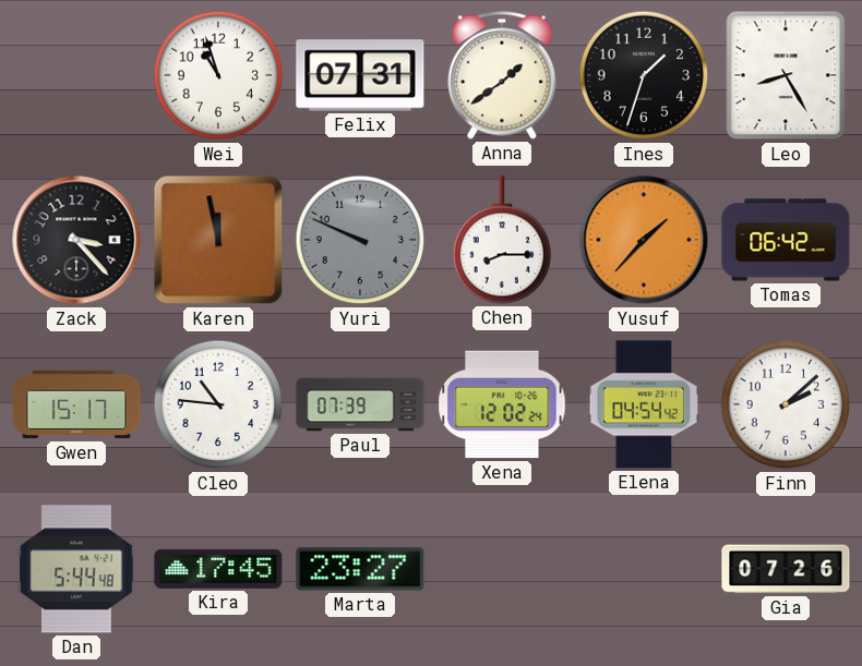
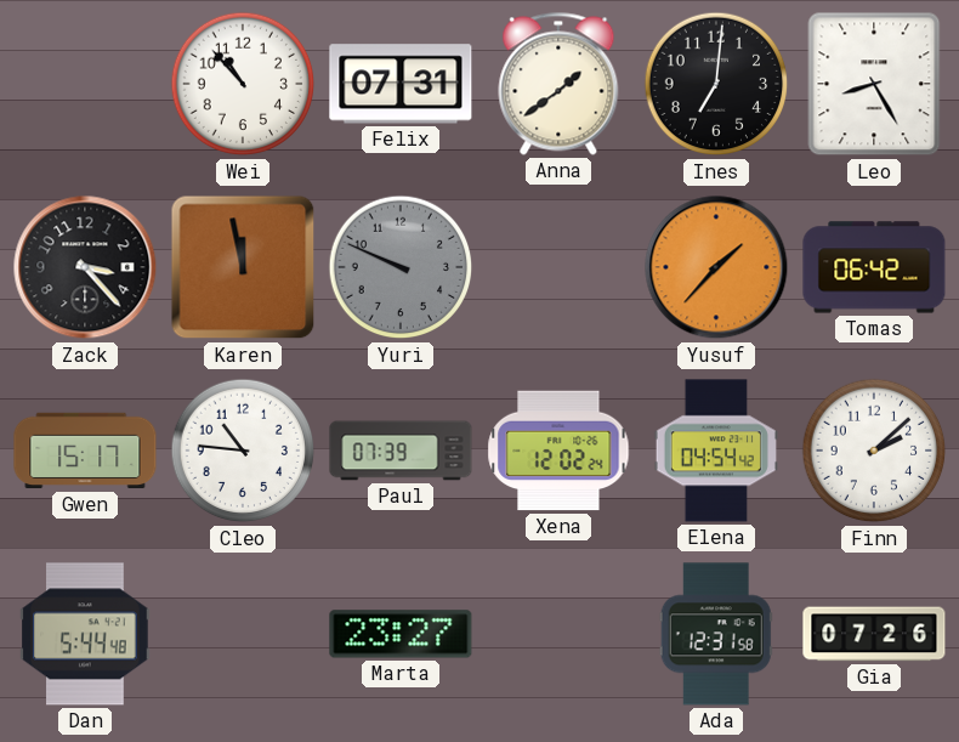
Wei: 10:57 -> 10:53
Ines: 1:33 -> 7:01
Chen: 8:15 -> none
Kira: 17:45 -> none
Ada: none -> 12:31
